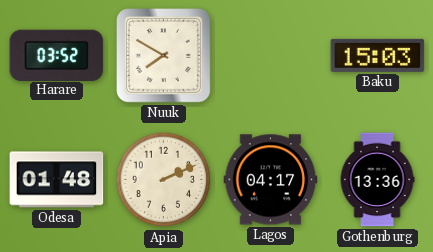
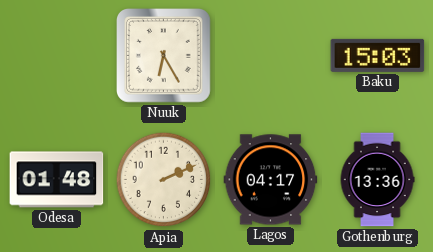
Harare: 03:52 -> none
Nuuk: 7:50 -> 6:25
